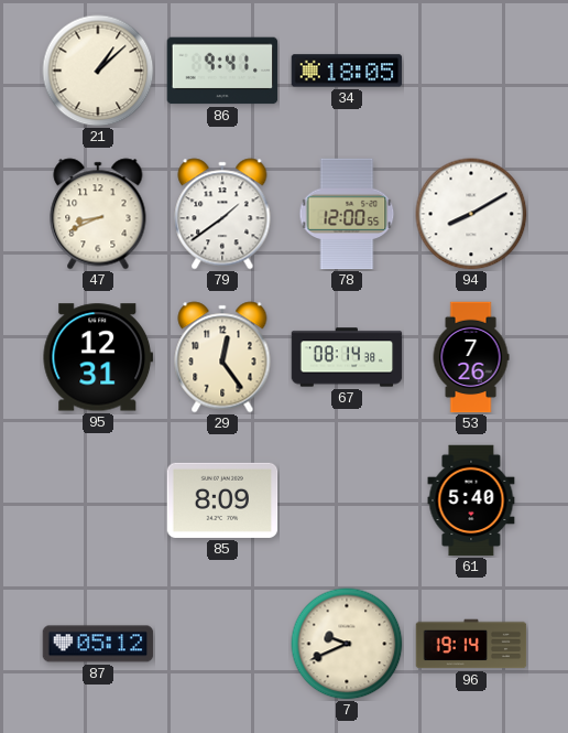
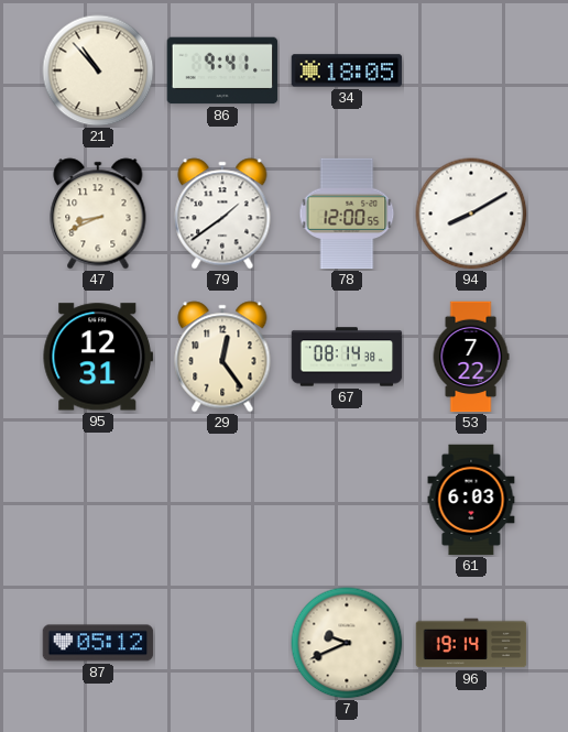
21: 1:08 -> 10:53
53: 7:26 -> 7:22
85: 8:09 -> none
61: 5:40 -> 6:03
